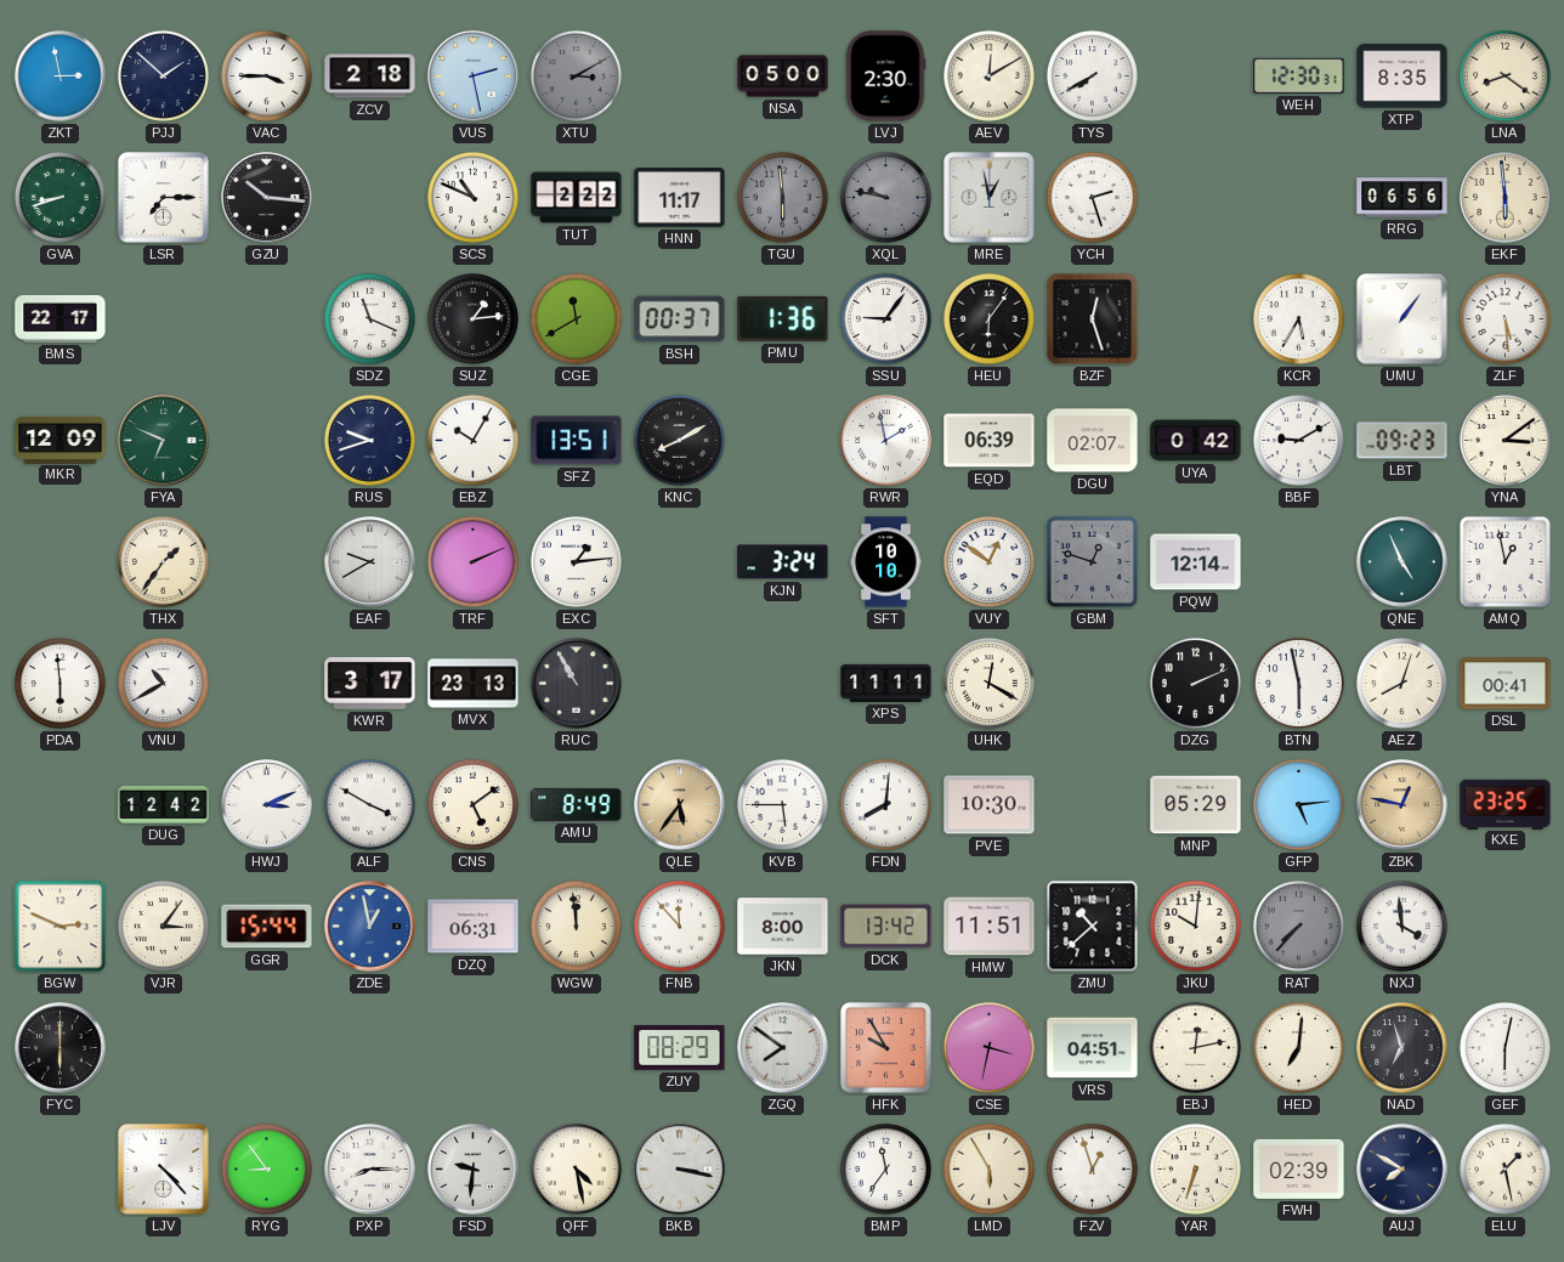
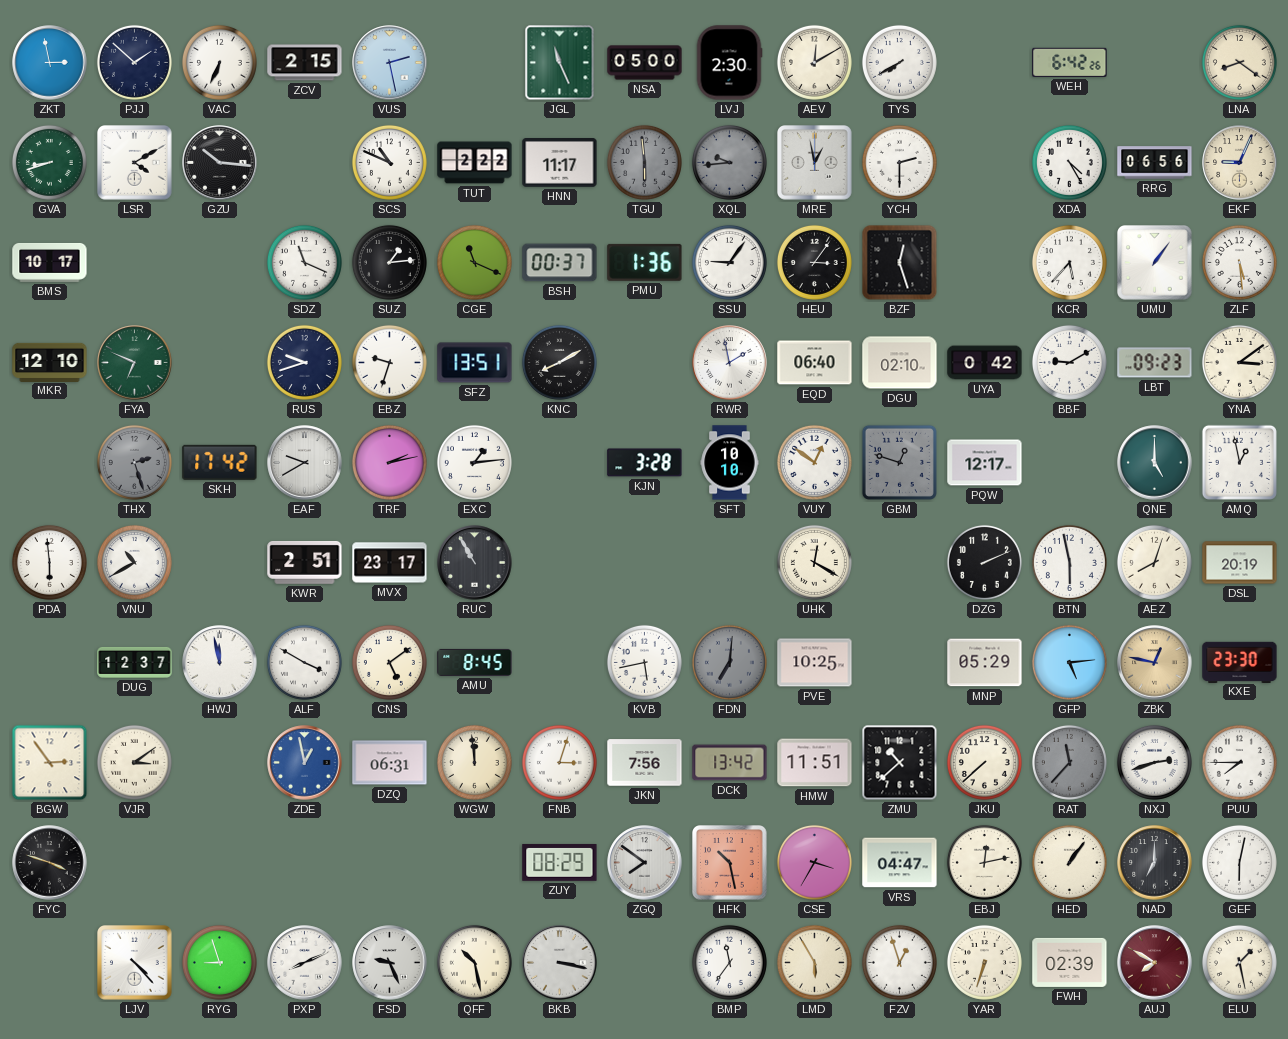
VAC: 3:45 -> 6:34
ZCV: 2:18 -> 2:15
XTU: 3:10 -> none
JGL: none -> 11:26
WEH: 12:30 -> 6:42
XTP: 8:35 -> none
LSR: 7:15 -> 4:10
XQL: 9:47 -> 9:44
YCH: 2:27 -> 2:30
XDA: none -> 4:25
EKF: 5:59 -> 9:04
BMS: 22:17 -> 10:17
CGE: 11:40 -> 11:19
HEU: 6:06 -> 3:06
KCR: 5:35 -> 5:37
MKR: 12:09 -> 12:10
EBZ: 10:05 -> 9:33
EQD: 06:39 -> 06:40
DGU: 02:07 -> 02:10
THX: 1:36 -> 2:27
THX dial: cream -> grey
SKH: none -> 17:42
TRF: 2:11 -> 2:13
KJN: 3:24 -> 3:28
PQW: 12:14 -> 12:17
QNE: 4:56 -> 5:00
KWR: 3:17 -> 2:51
MVX: 23:13 -> 23:17
XPS: 11:11 -> none
DSL: 00:41 -> 20:19
DUG: 12:42 -> 12:37
HWJ: 3:11 -> 11:58
AMU: 8:49 -> 8:45
QLE: 5:36 -> none
KVB: 5:45 -> 5:43
FDN: 8:01 -> 7:01
FDN dial: white -> grey
PVE: 10:30 -> 10:25
KXE: 23:25 -> 23:30
BGW: 2:49 -> 2:54
VJR: 3:06 -> 3:09
GGR: 15:44 -> none
FNB: 11:53 -> 3:03
JKN: 8:00 -> 7:56
JKU: 10:01 -> 7:38
RAT: 7:37 -> 11:37
NXJ: 3:59 -> 2:42
PUU: none -> 7:45
FYC: 6:00 -> 3:48
HFK: 9:55 -> 10:28
CSE: 3:32 -> 3:35
VRS: 04:51 -> 04:47
HED: 7:01 -> 1:06
NAD: 6:57 -> 7:00
RYG: 8:54 -> 8:57
PXP: 8:15 -> 8:11
FSD: 9:31 -> 9:26
QFF: 4:28 -> 10:28
AUJ dial: navy -> burgundy
